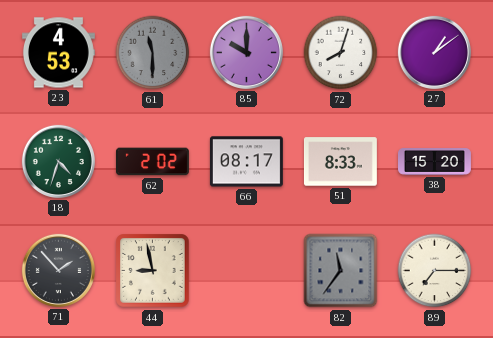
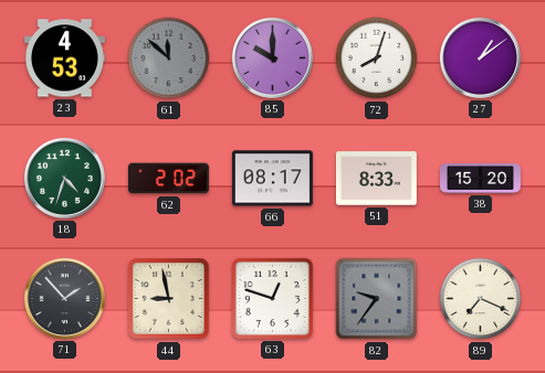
61: 11:30 -> 11:52
63: none -> 12:48
82: 11:36 -> 9:36
89: 7:15 -> 7:19
